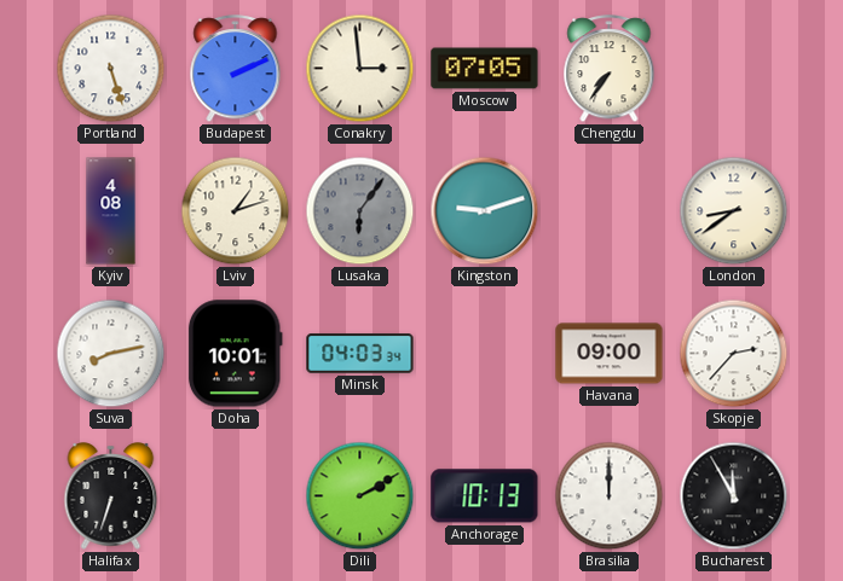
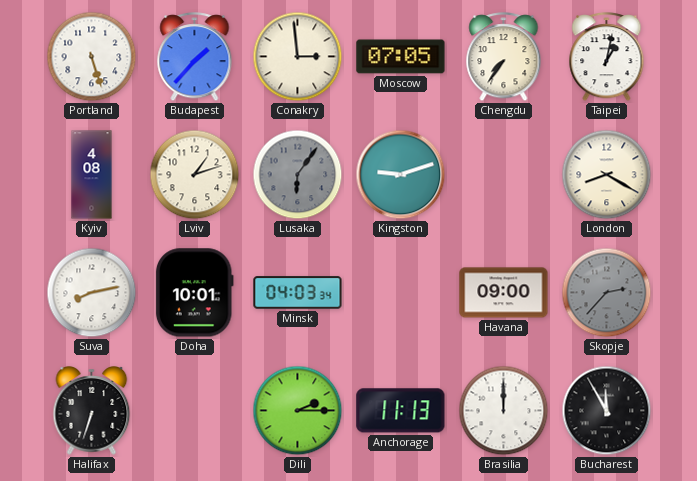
Budapest: 2:11 -> 1:37
Taipei: none -> 1:02
London: 8:39 -> 8:20
Skopje dial: white -> grey
Dili: 2:10 -> 2:15
Anchorage: 10:13 -> 11:13
